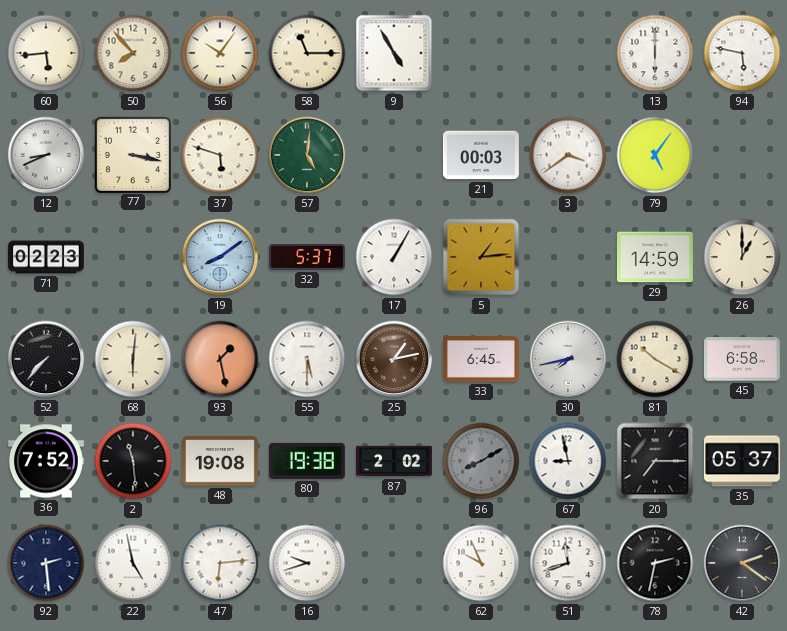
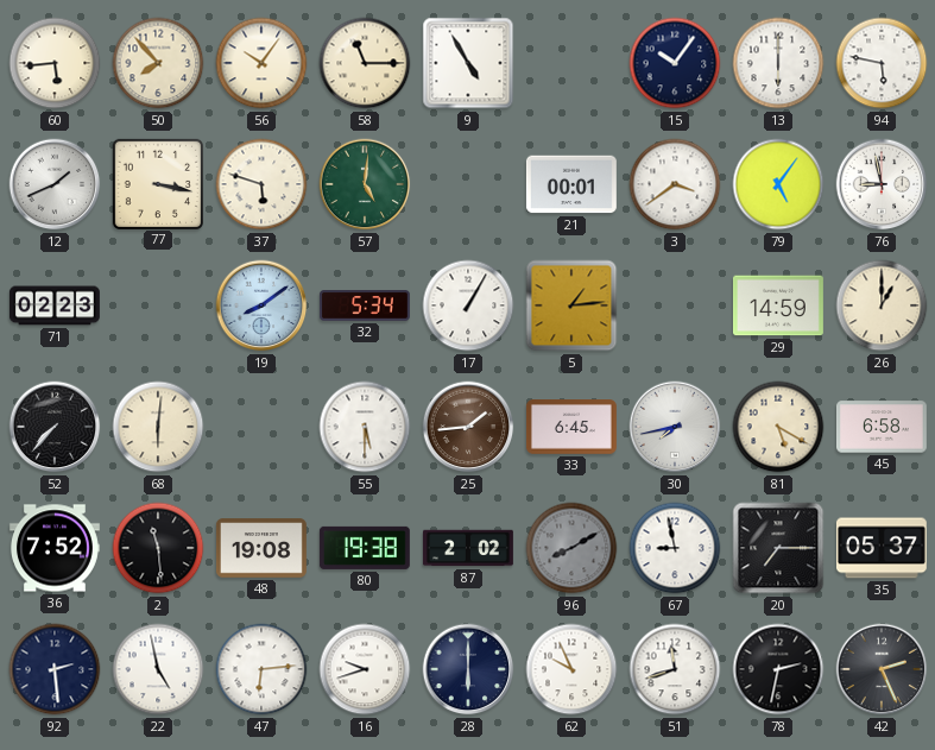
15: none -> 10:06
12: 8:41 -> 1:41
21: 00:03 -> 00:01
76: none -> 8:58
32: 5:37 -> 5:34
93: 1:28 -> none
25: 1:13 -> 1:44
81: 10:20 -> 5:20
28: none -> 6:00
42: 2:21 -> 2:26
